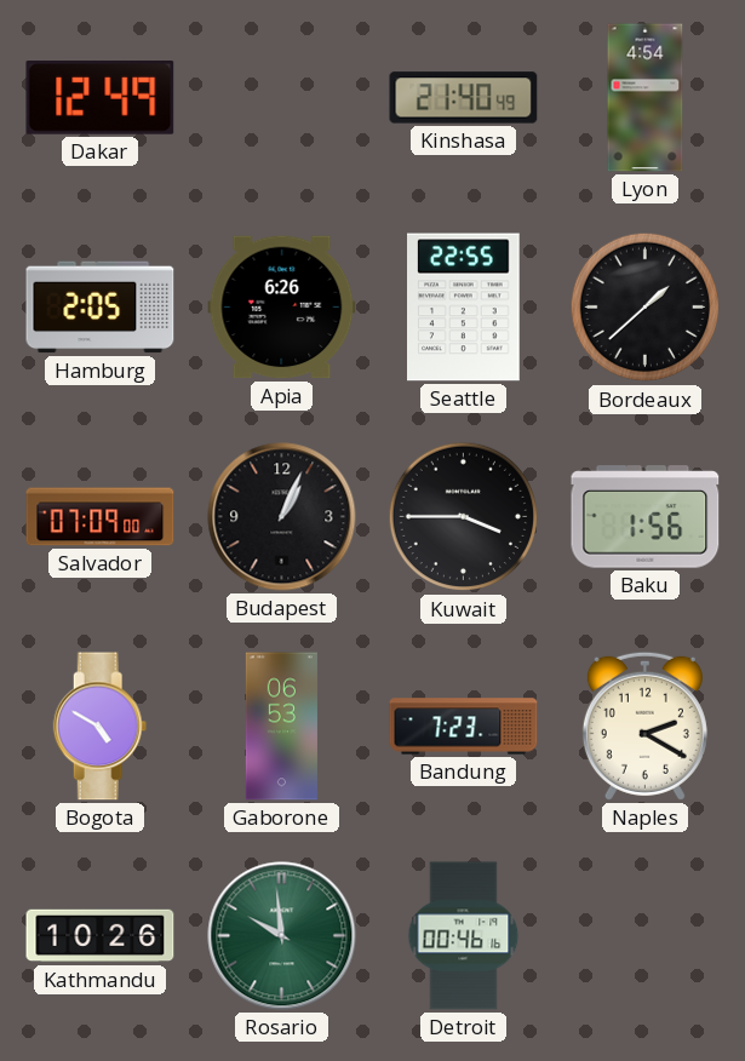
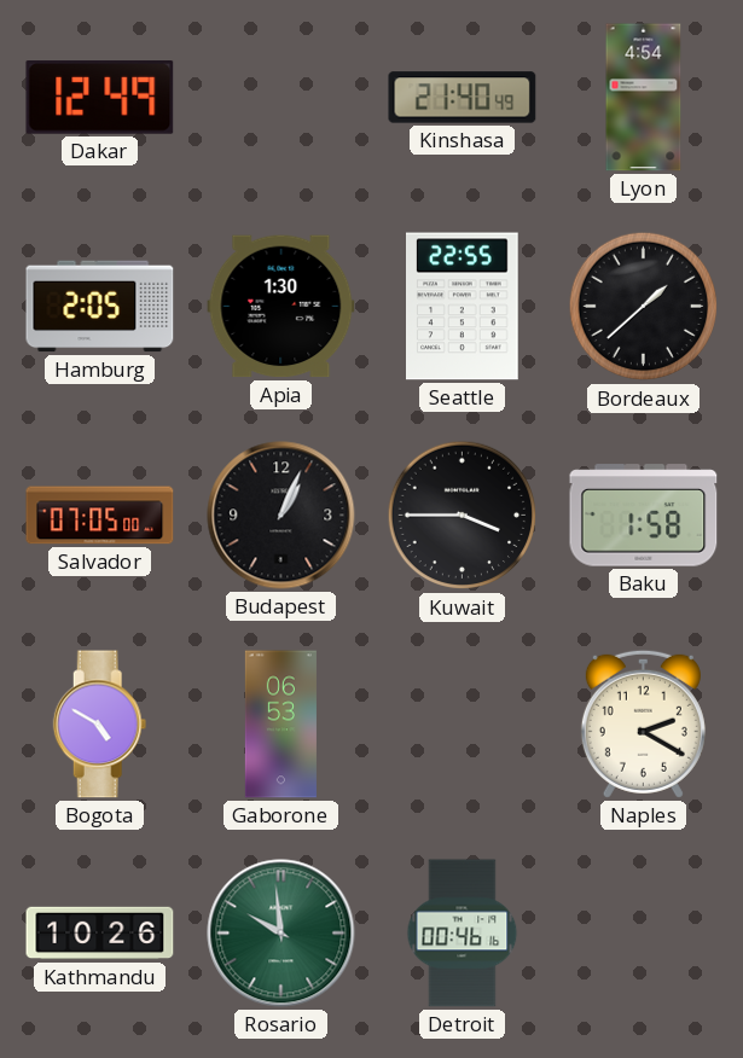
Apia: 6:26 -> 1:30
Salvador: 07:09 -> 07:05
Baku: 1:56 -> 1:58
Bandung: 7:23 -> none
